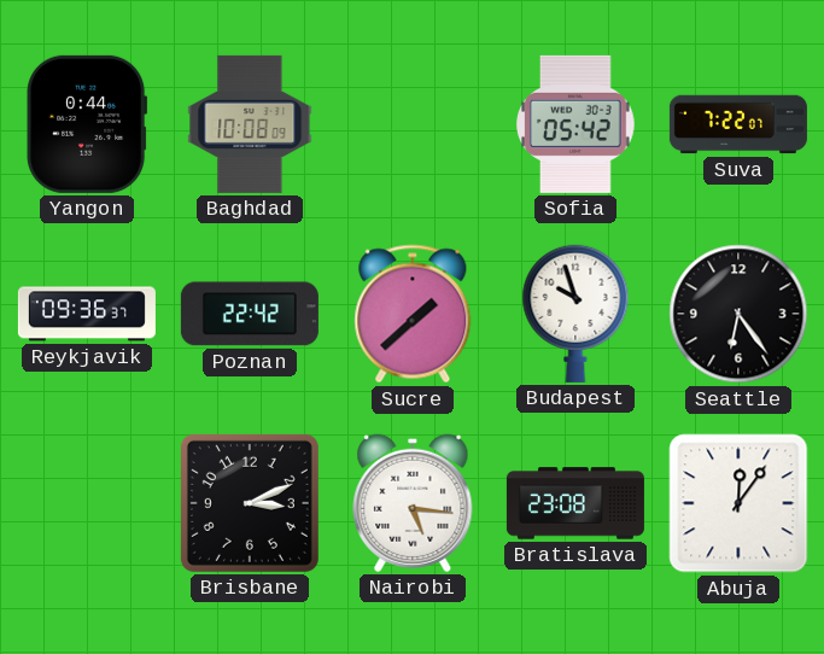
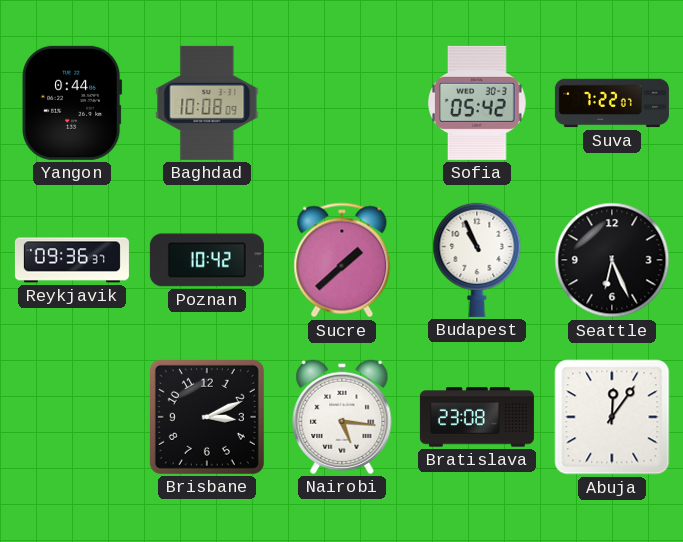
Poznan: 22:42 -> 10:42
Budapest: 9:57 -> 10:56
Seattle: 6:24 -> 6:26
